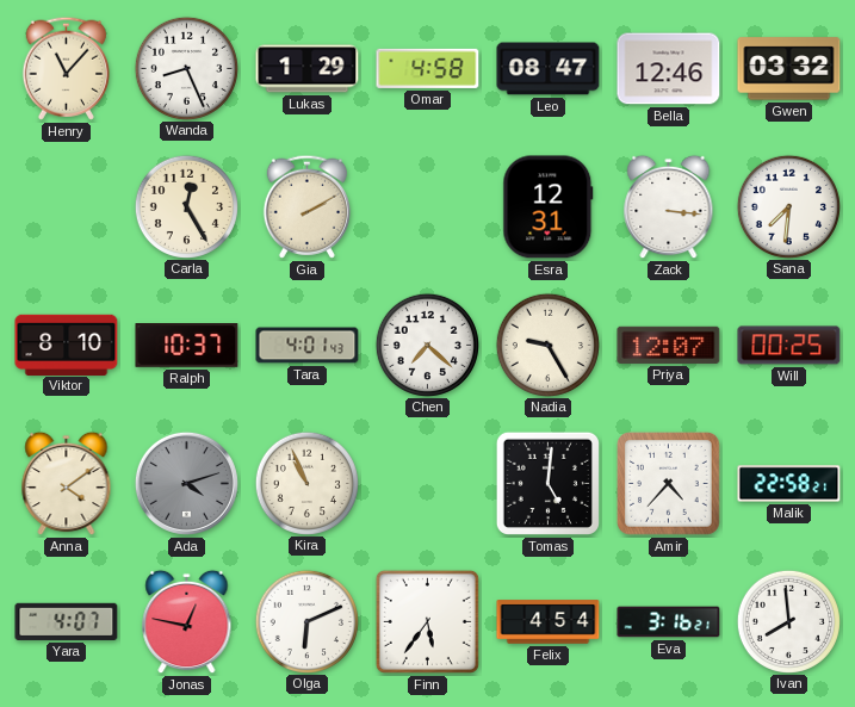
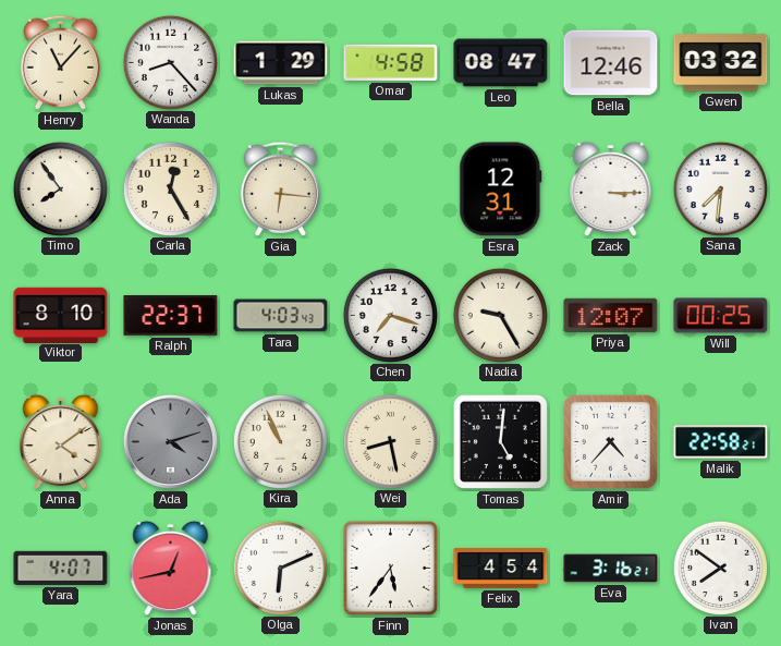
Wanda: 8:26 -> 8:23
Timo: none -> 7:54
Gia: 2:10 -> 6:16
Zack: 3:16 -> 3:15
Ralph: 10:37 -> 22:37
Tara: 4:01 -> 4:03
Chen: 7:22 -> 7:18
Wei: none -> 8:28
Jonas: 12:47 -> 12:43
Ivan: 7:59 -> 7:51
